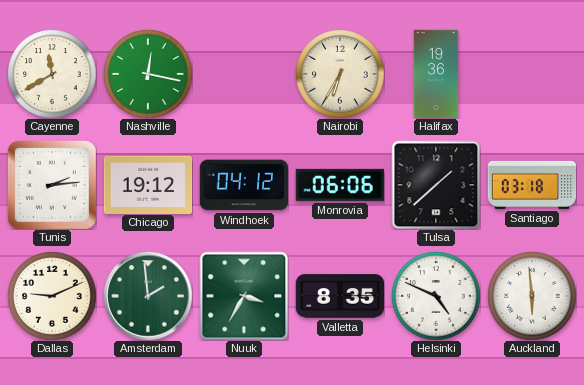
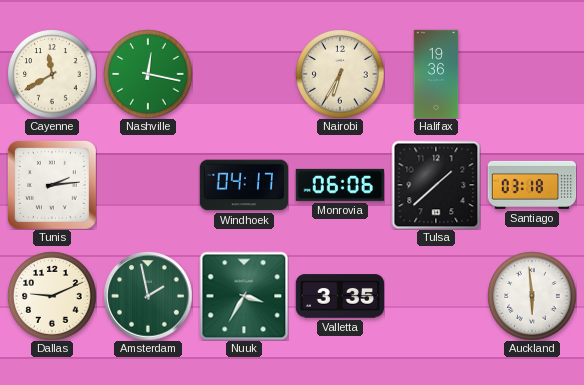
Chicago: 19:12 -> none
Windhoek: 04:12 -> 04:17
Amsterdam: 1:59 -> 1:58
Valletta: 8:35 -> 3:35
Helsinki: 4:49 -> none
